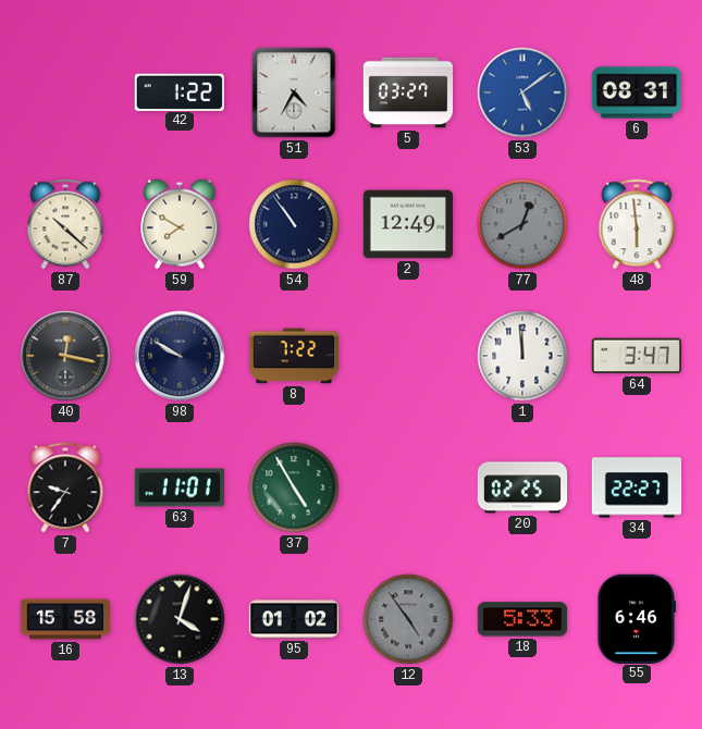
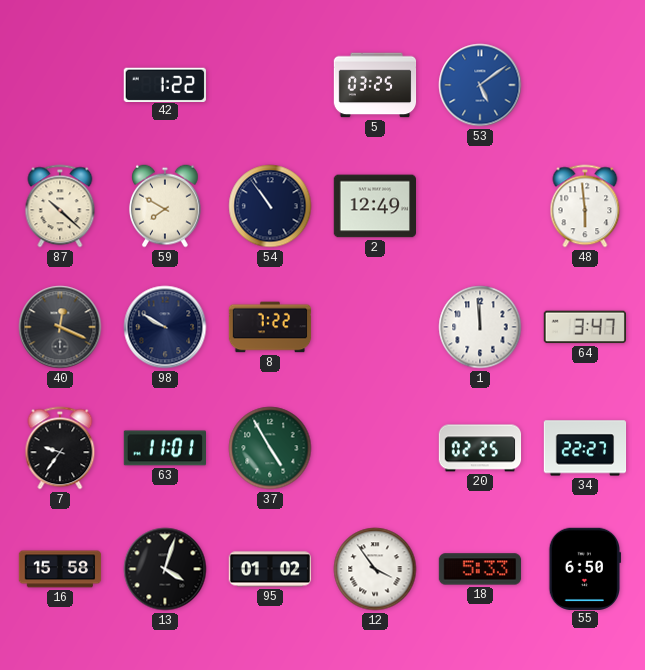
51: 4:35 -> none
5: 03:27 -> 03:25
6: 08:31 -> none
77: 12:40 -> none
40: 12:17 -> 12:19
12: 4:54 -> 3:54
12 dial: grey -> white
55: 6:46 -> 6:50
